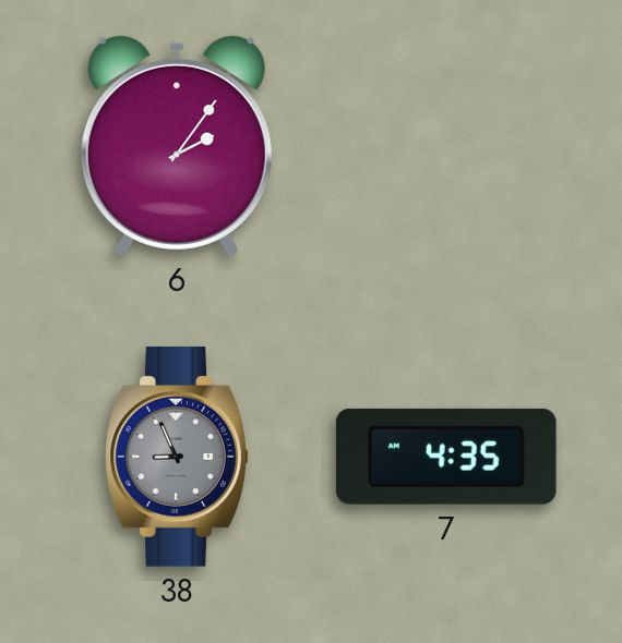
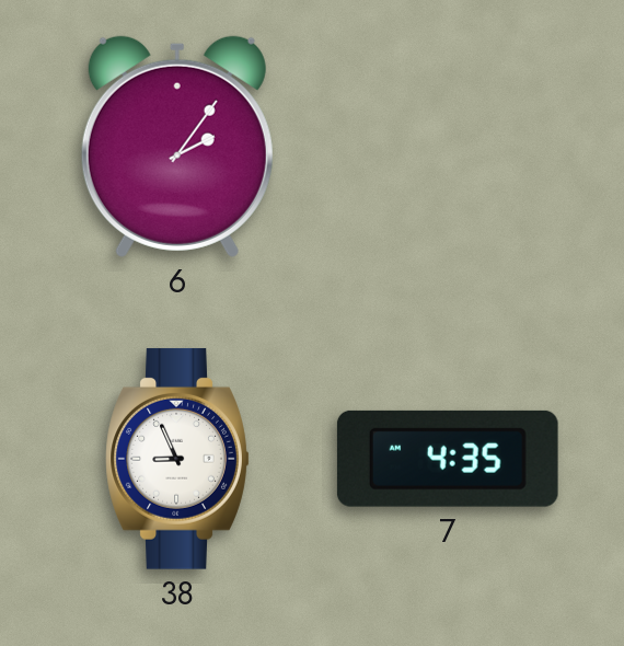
38 dial: grey -> white
